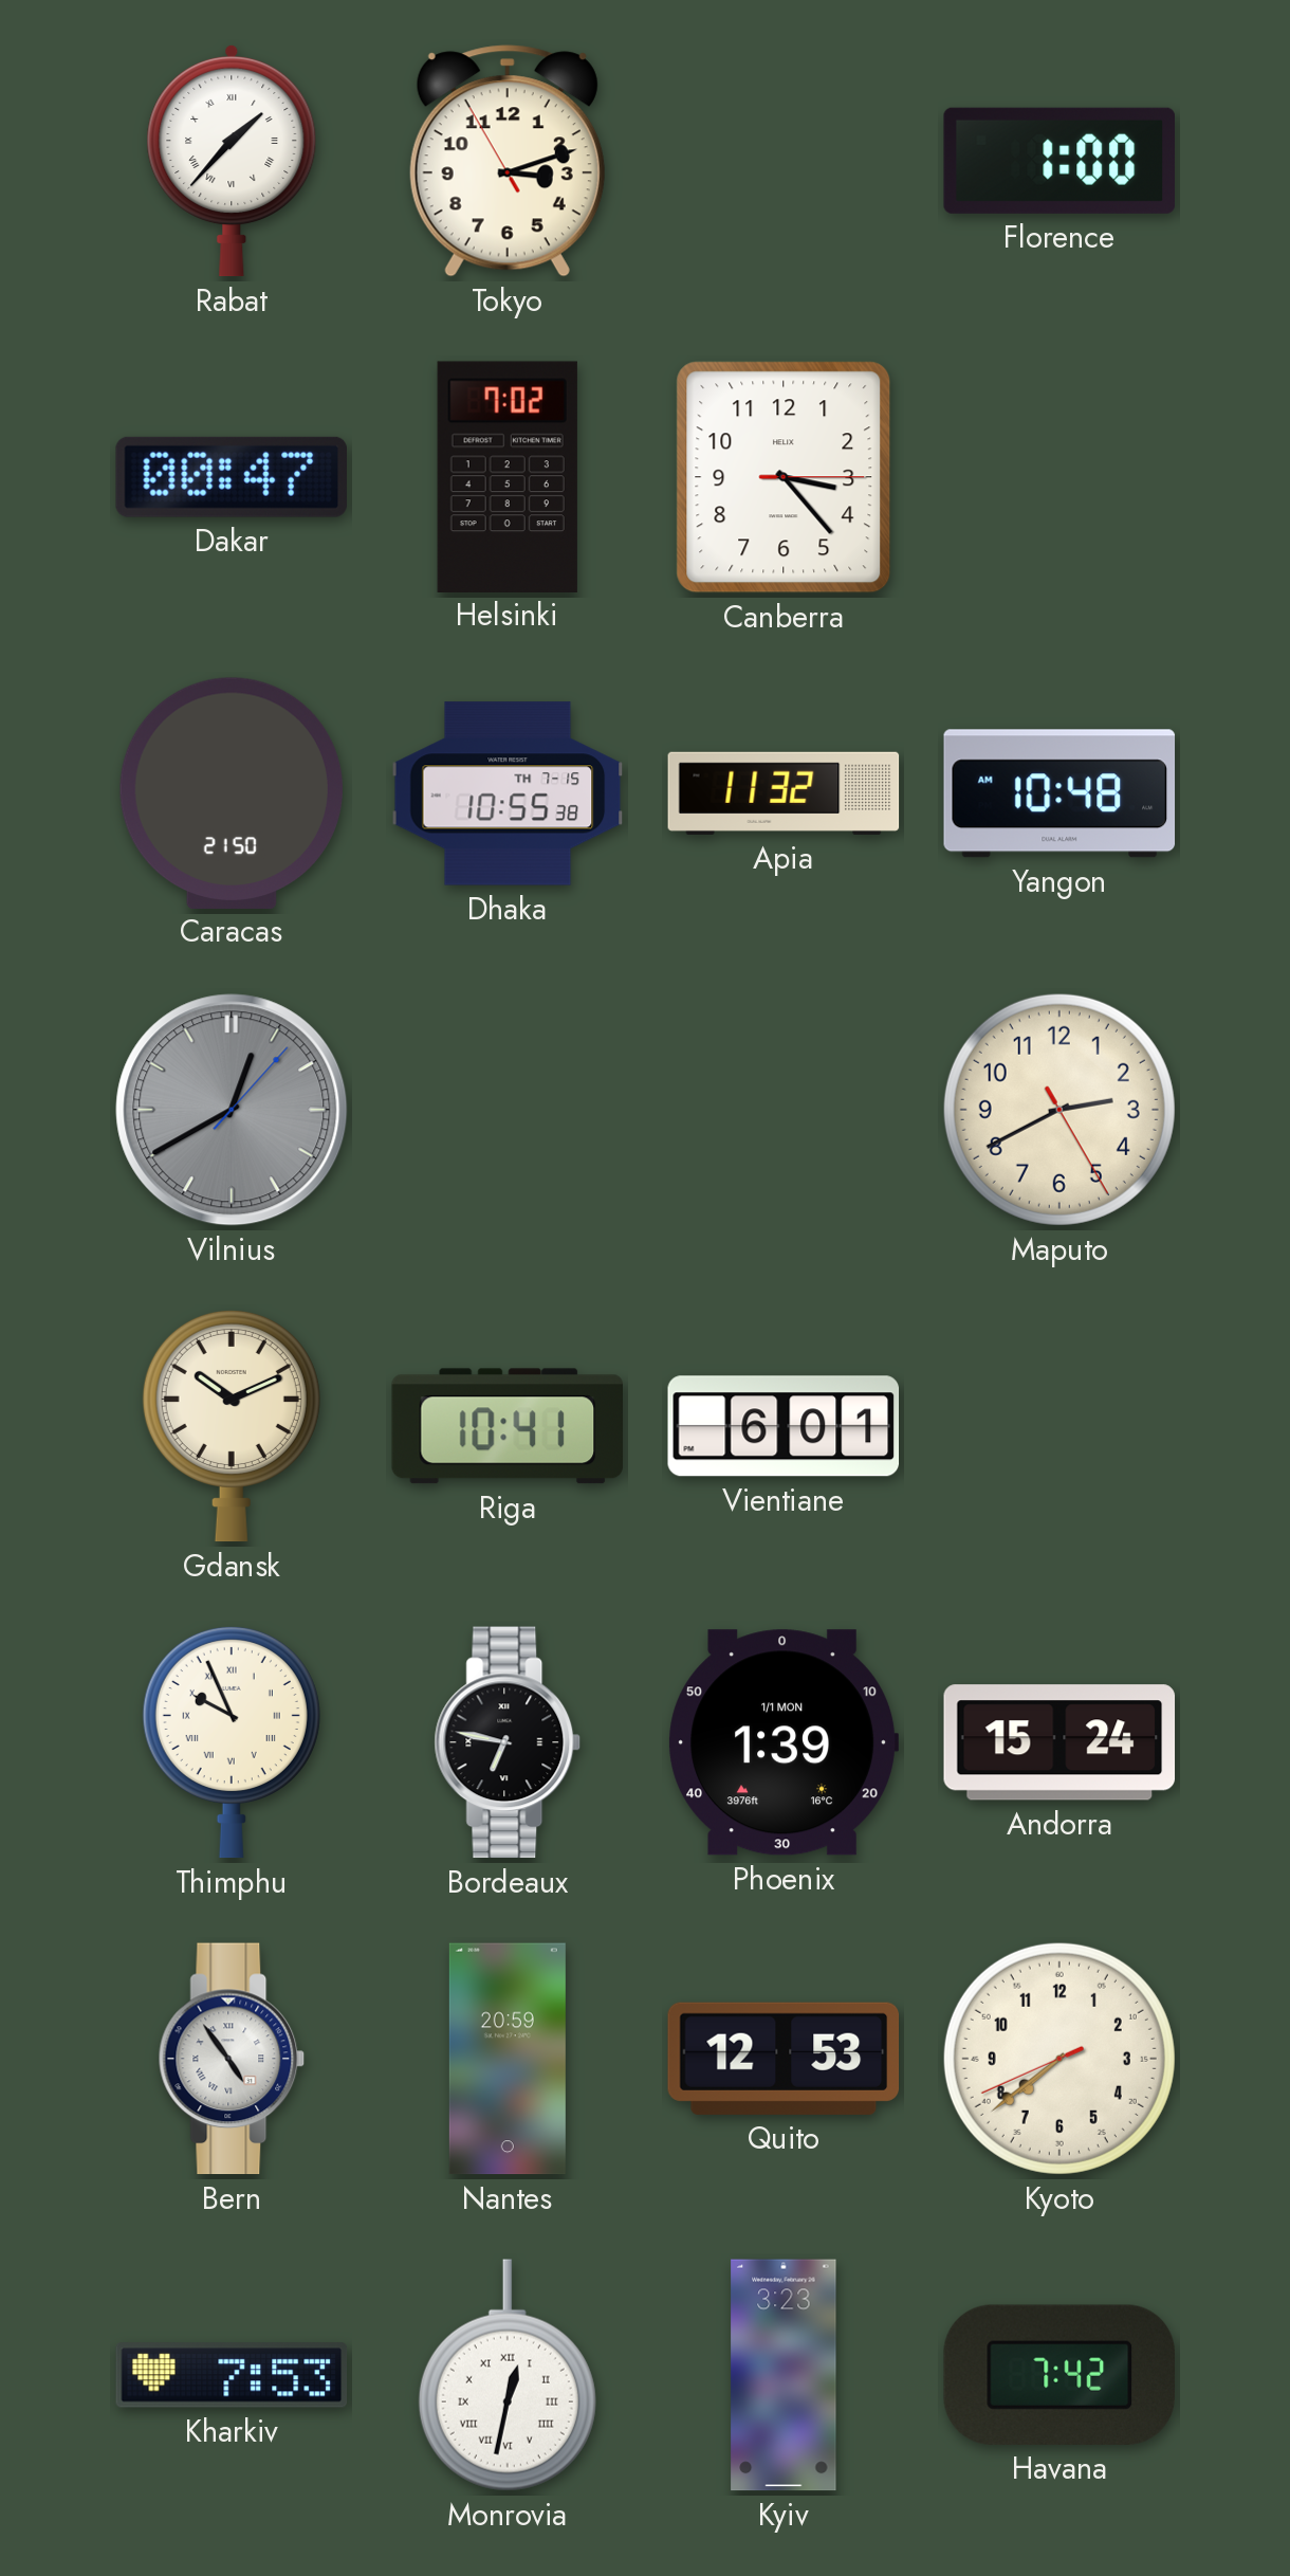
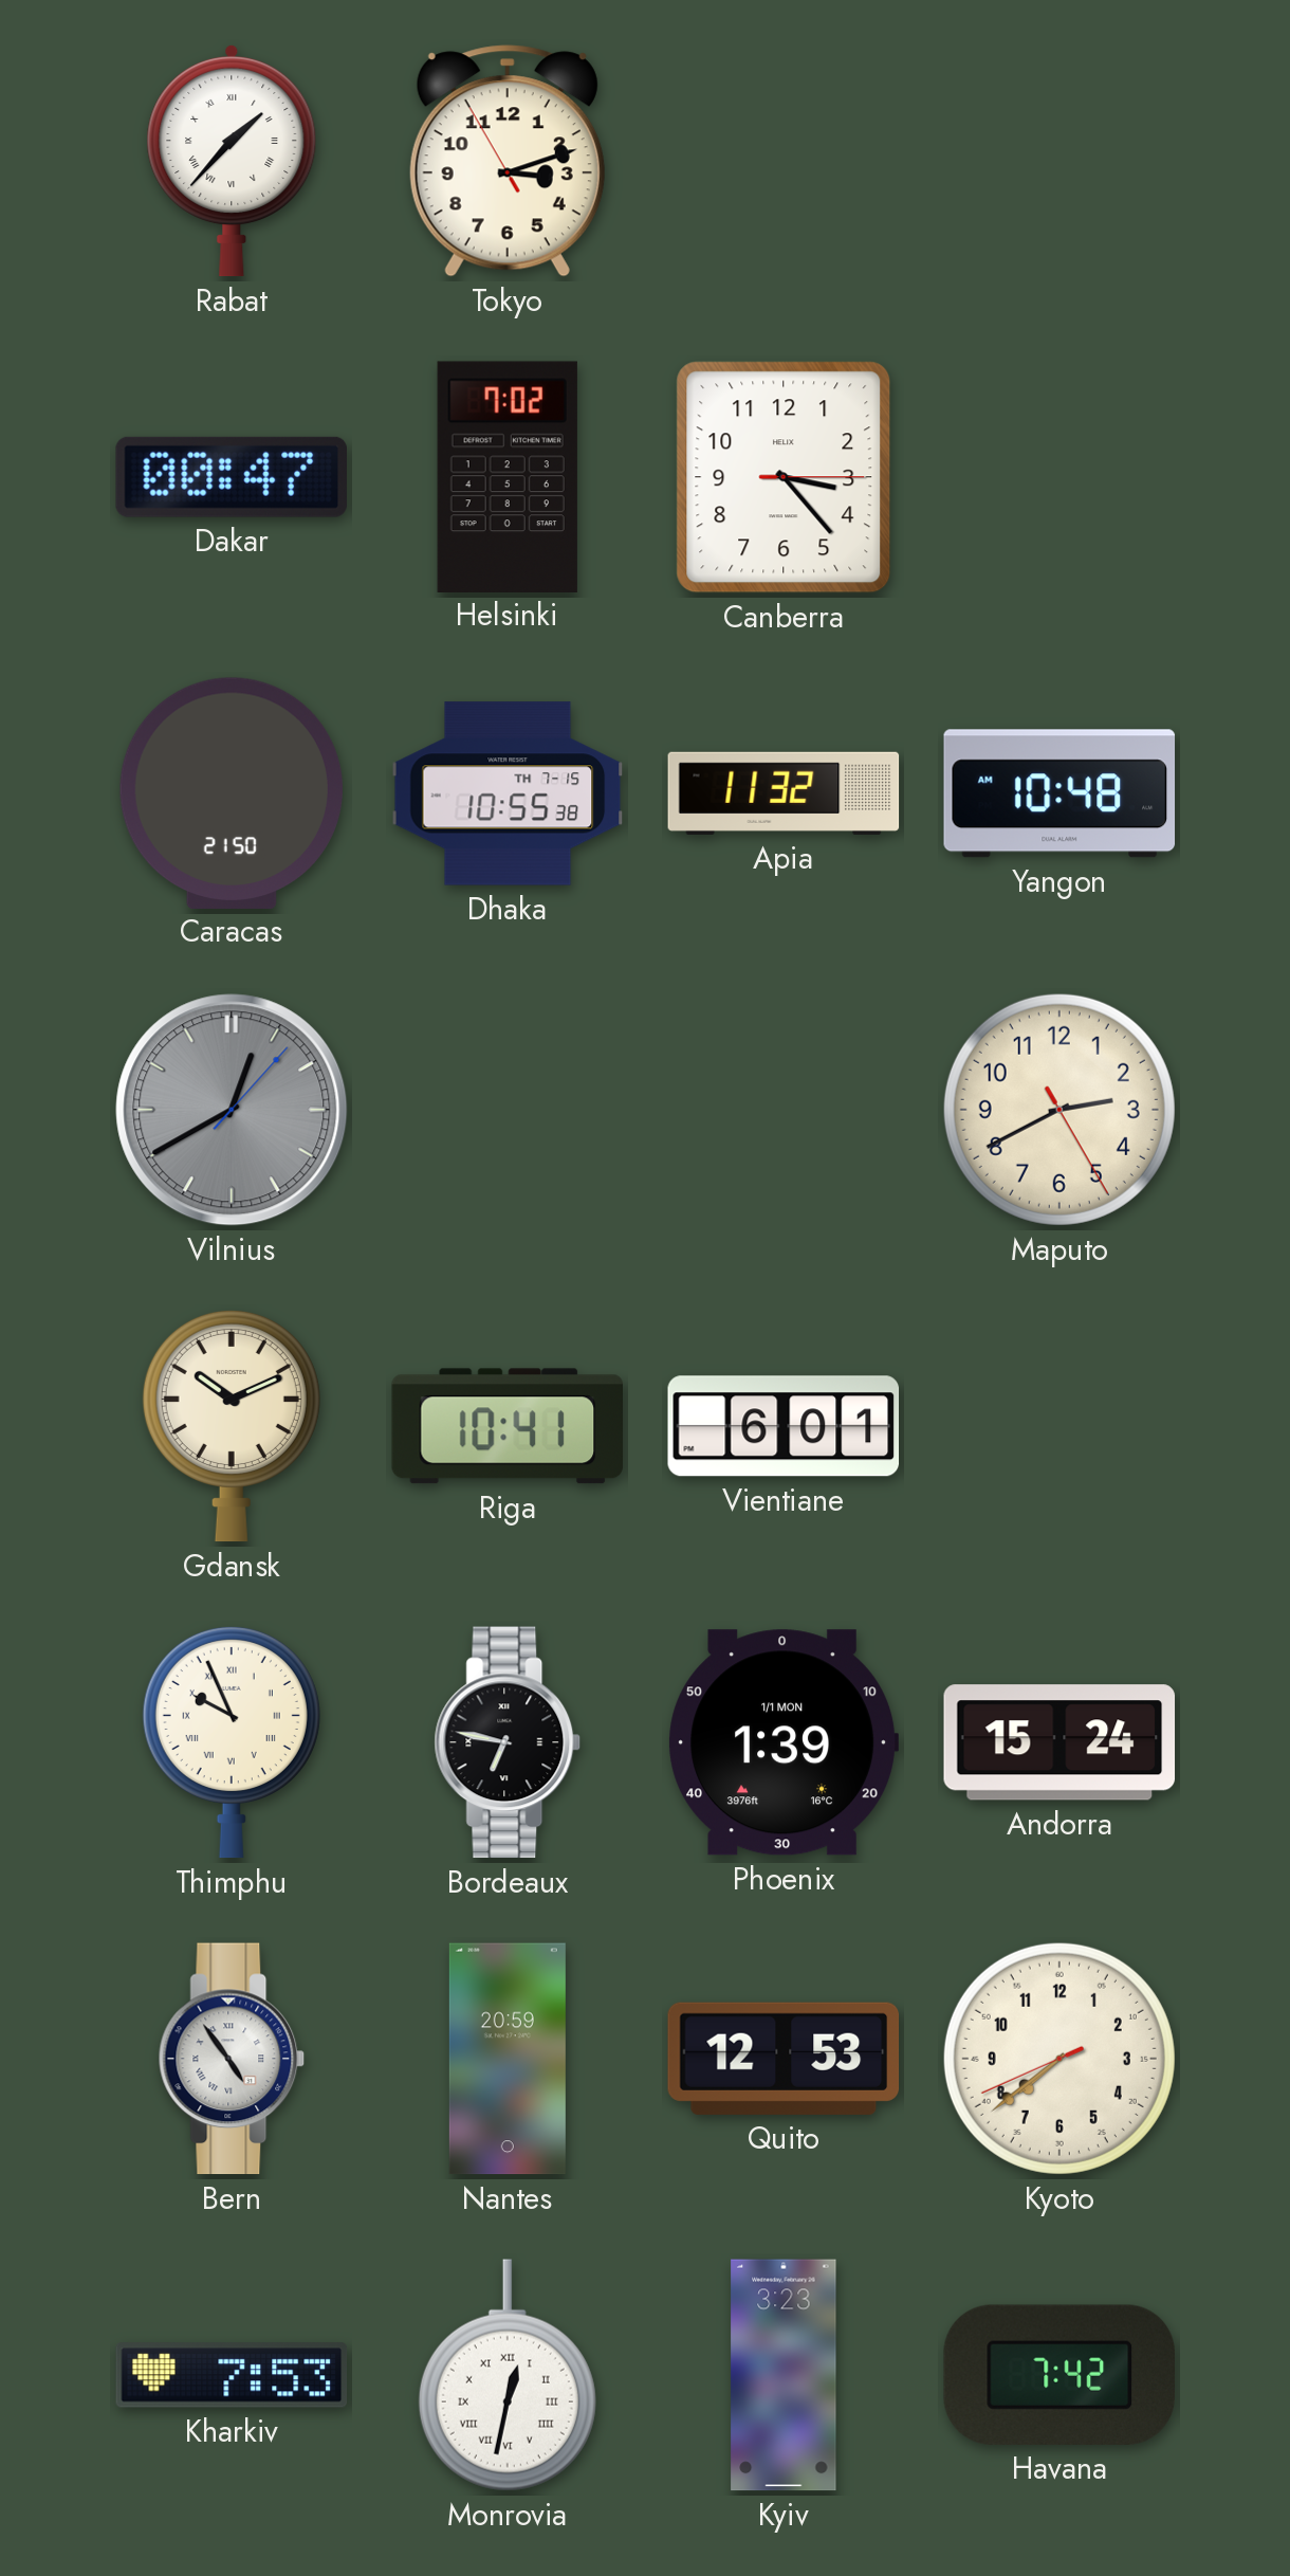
Florence: 1:00 -> none
